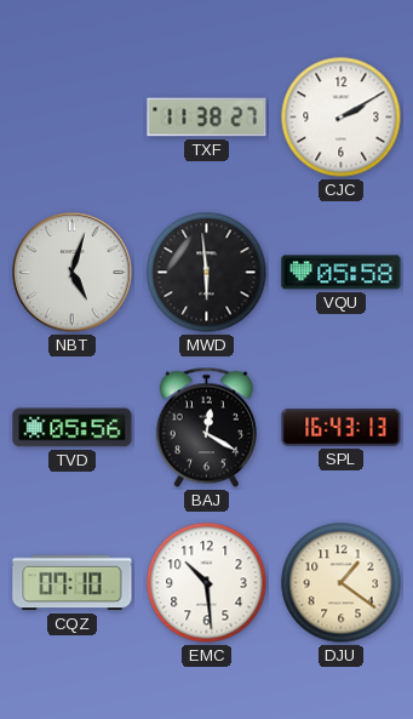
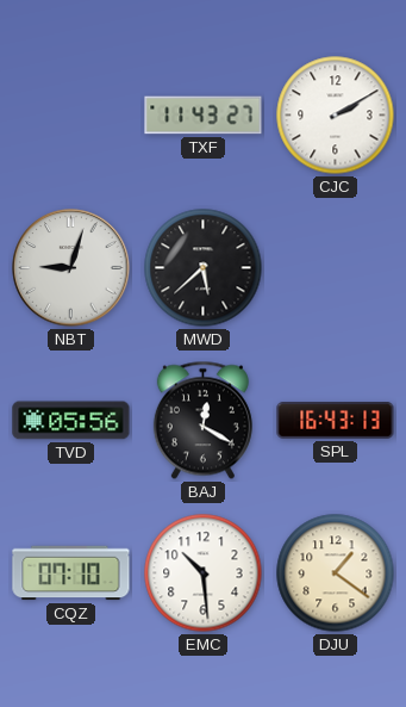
TXF: 11:38 -> 11:43
NBT: 5:03 -> 9:03
MWD: 5:59 -> 5:38
VQU: 05:58 -> none
